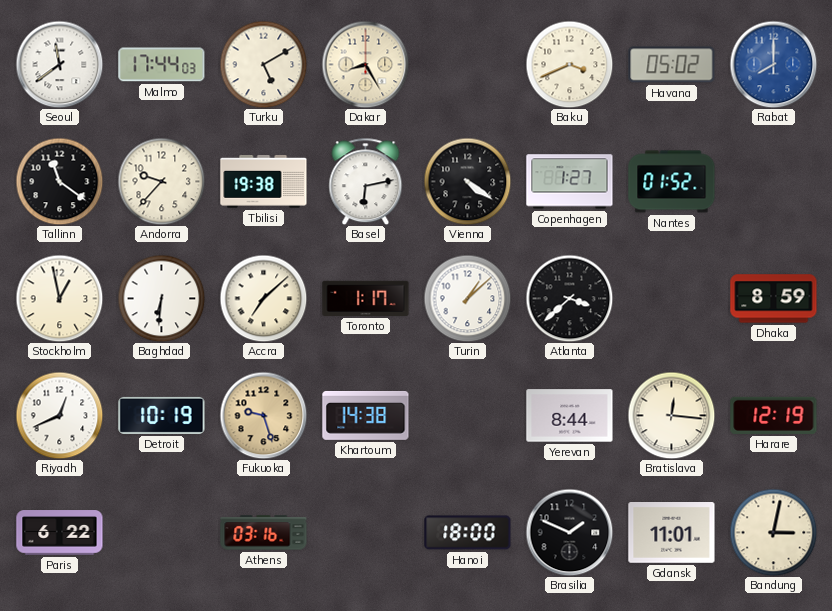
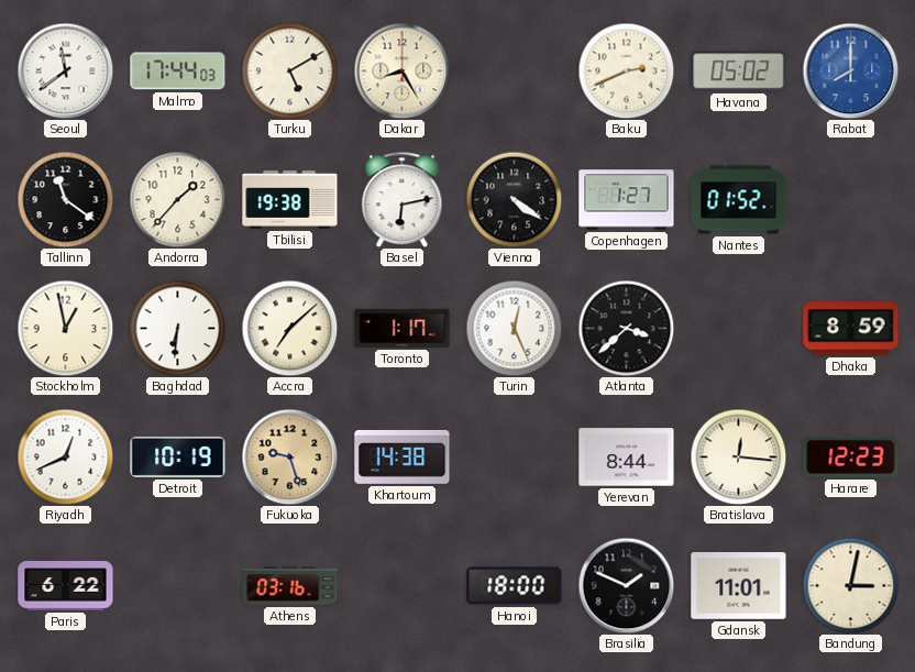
Baku: 3:41 -> 2:41
Andorra: 9:37 -> 1:37
Turin: 1:08 -> 12:26
Harare: 12:19 -> 12:23
